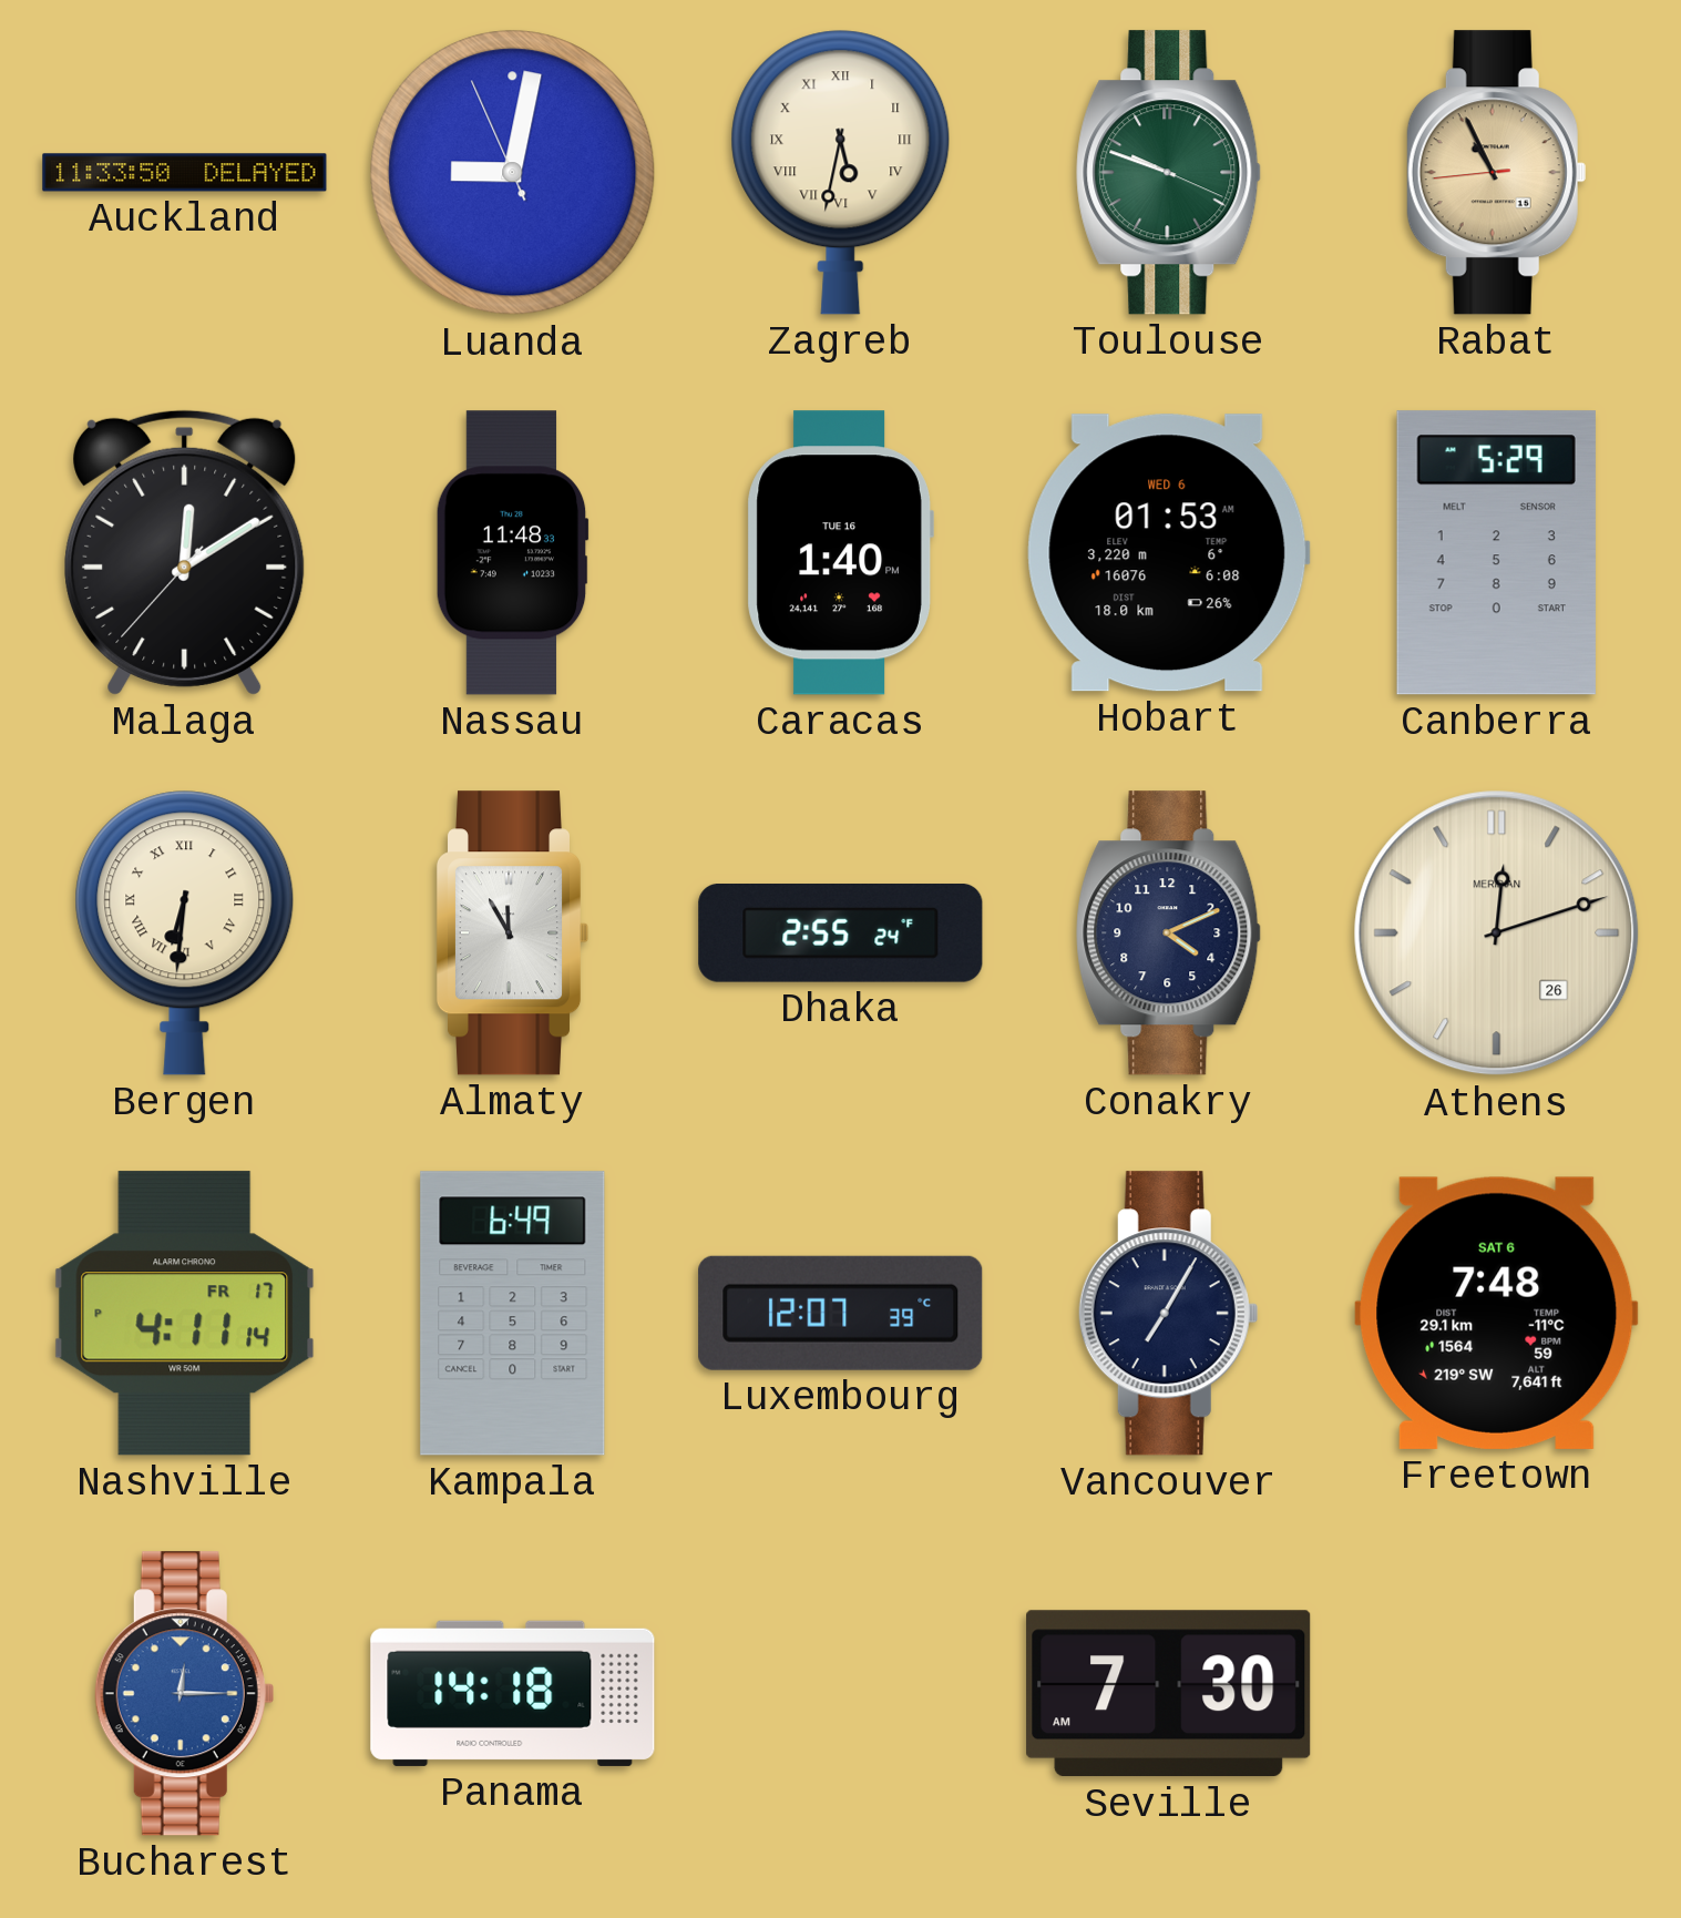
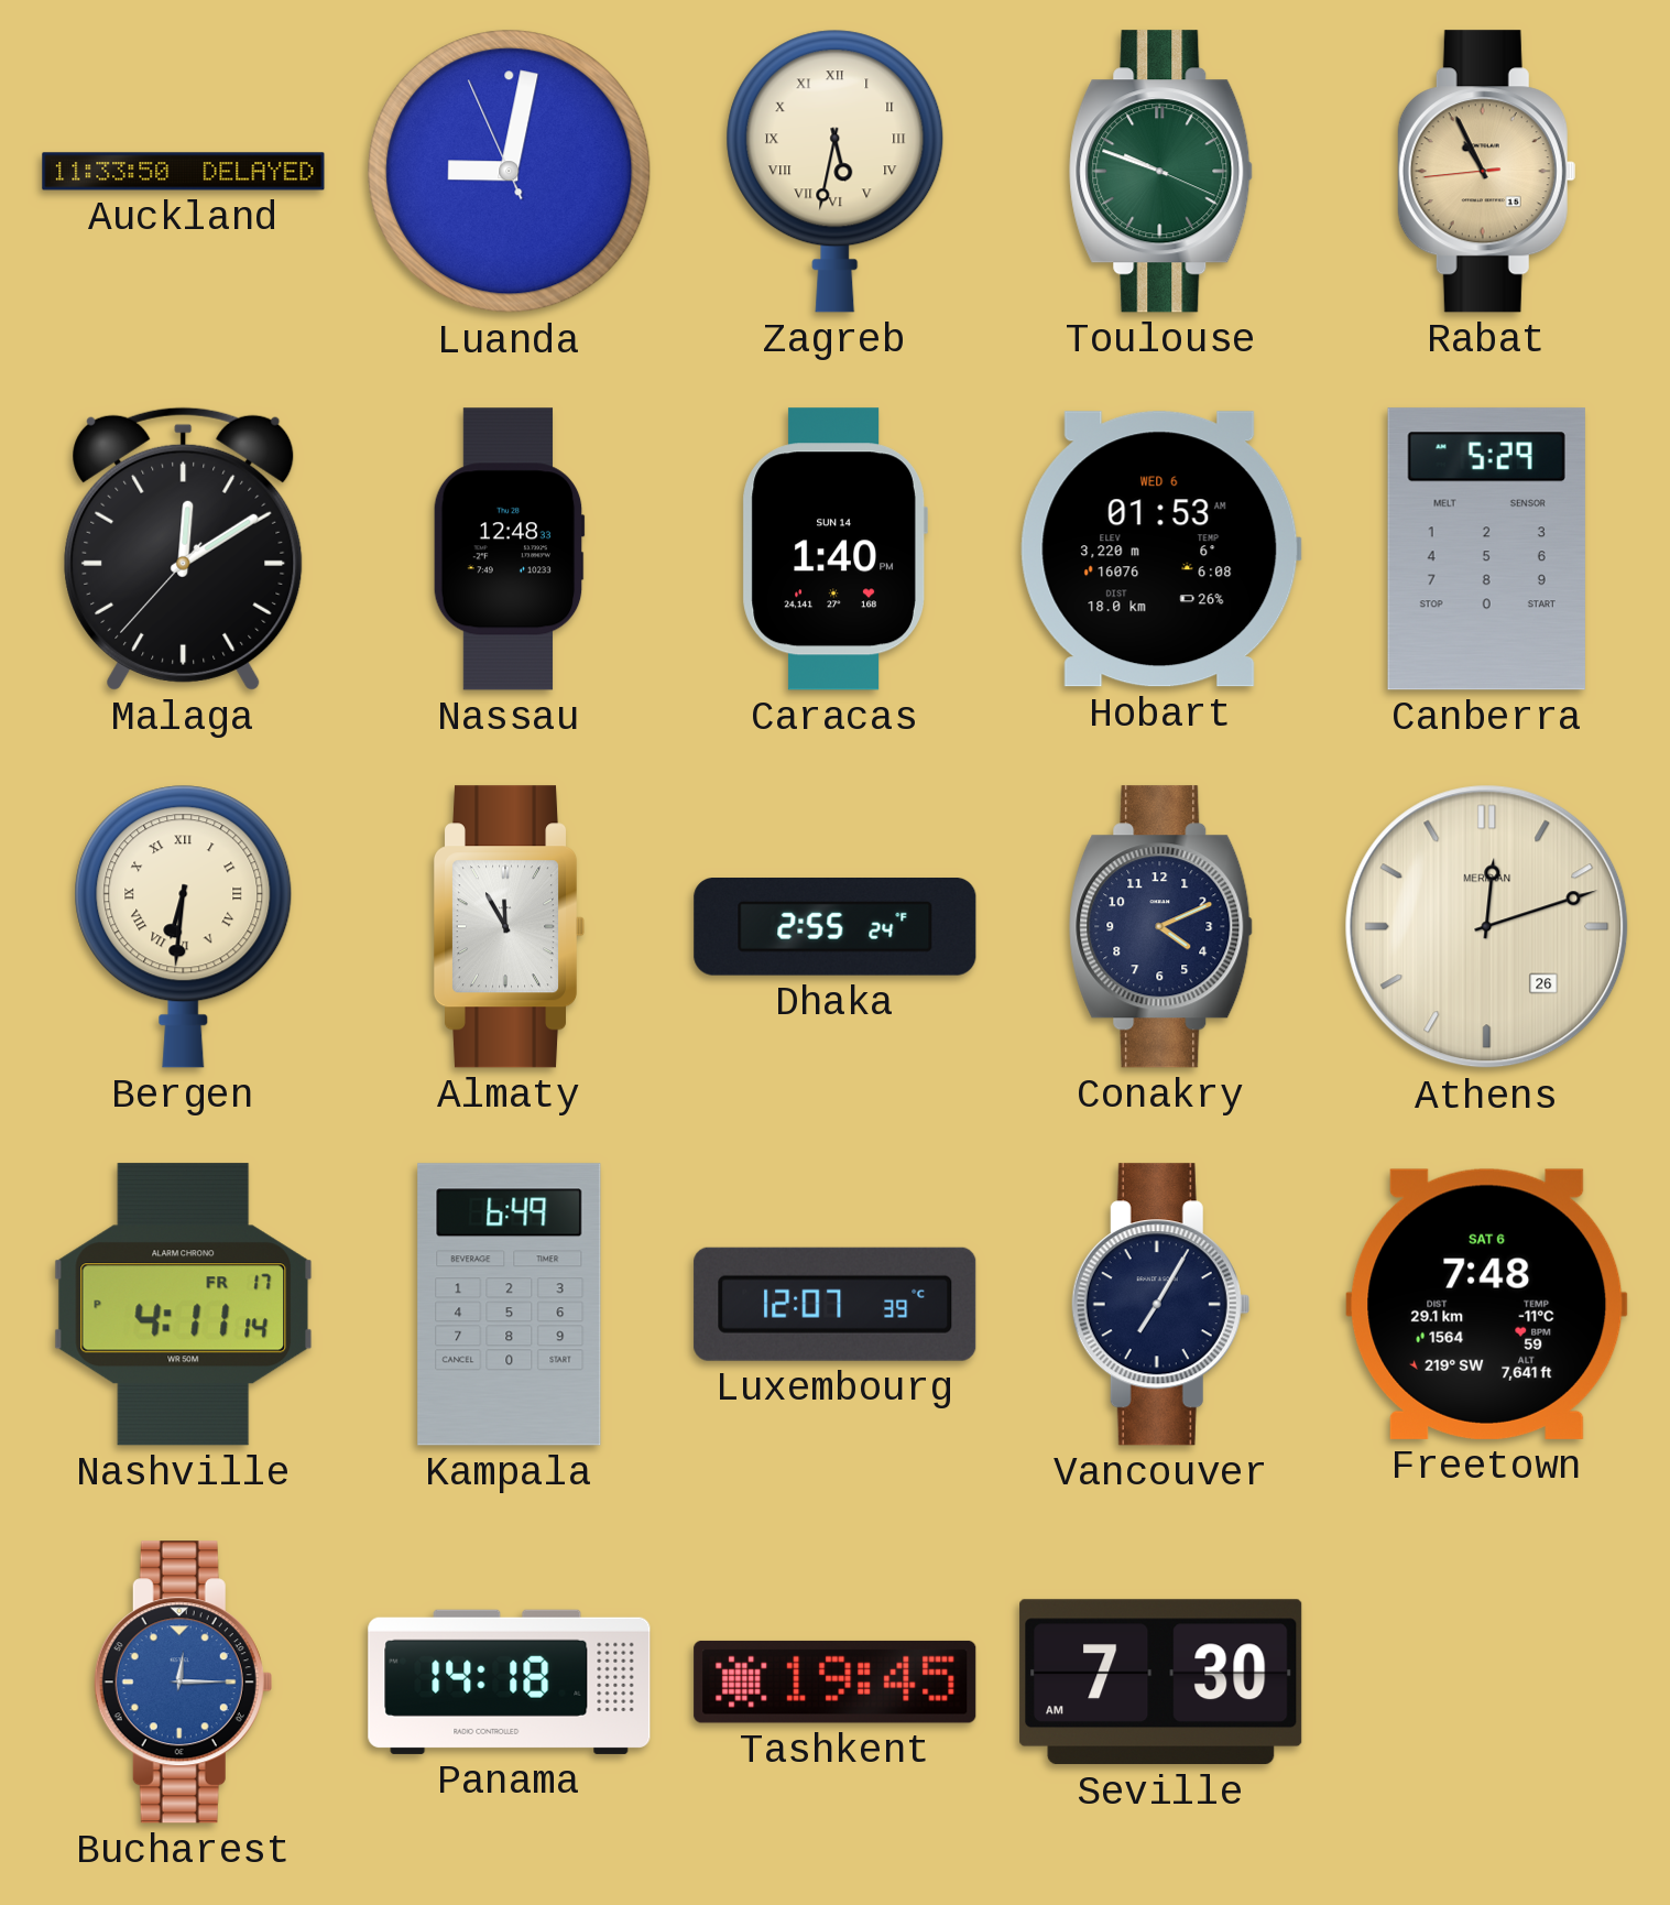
Nassau: 11:48 -> 12:48
Caracas date: TUE 16 -> SUN 14
Tashkent: none -> 19:45
